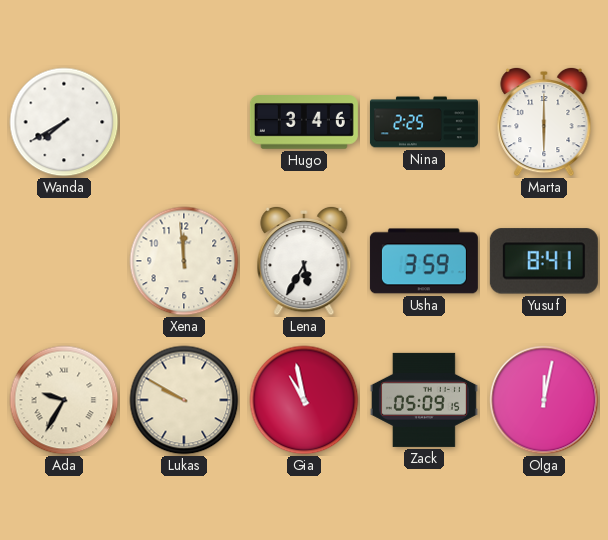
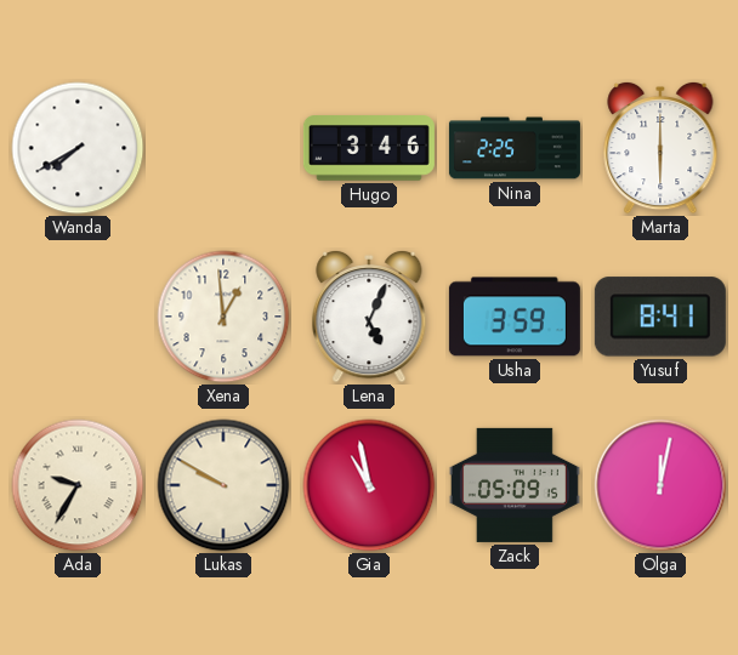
Xena: 11:59 -> 12:59
Lena: 5:35 -> 5:04
